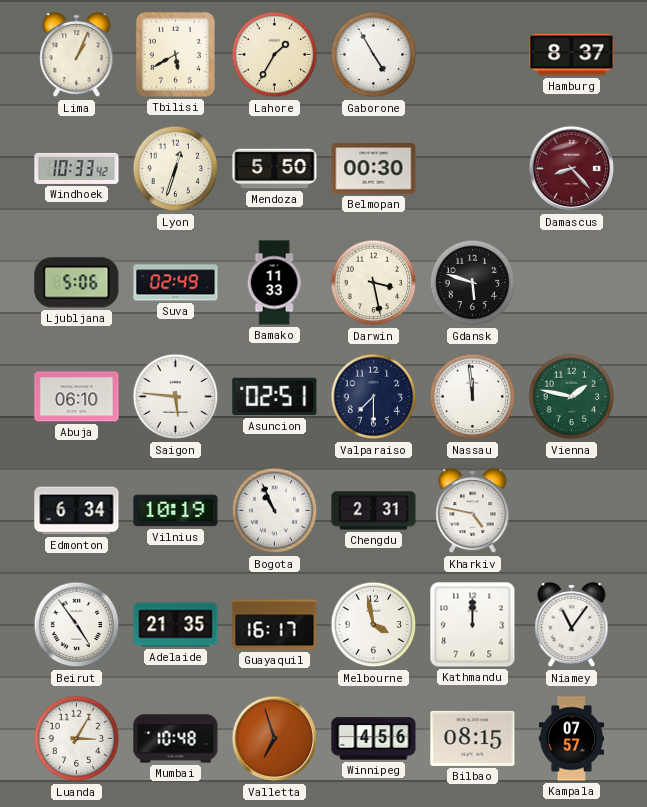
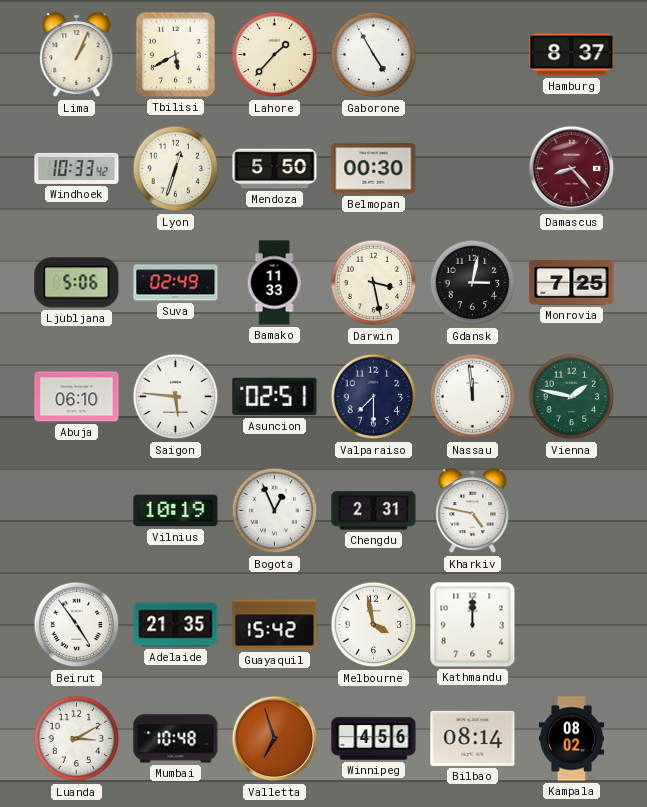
Lahore: 1:35 -> 1:37
Gdansk: 5:48 -> 3:02
Monrovia: none -> 7:25
Edmonton: 6:34 -> none
Bogota: 10:56 -> 12:56
Guayaquil: 16:17 -> 15:42
Niamey: 11:06 -> none
Luanda: 3:05 -> 3:10
Bilbao: 08:15 -> 08:14
Kampala: 07:57 -> 08:02
